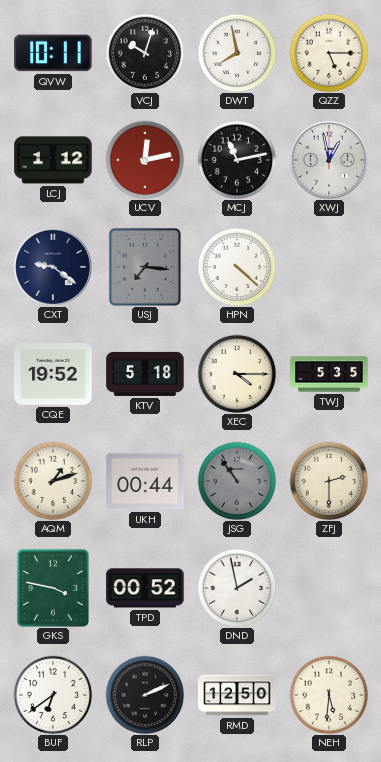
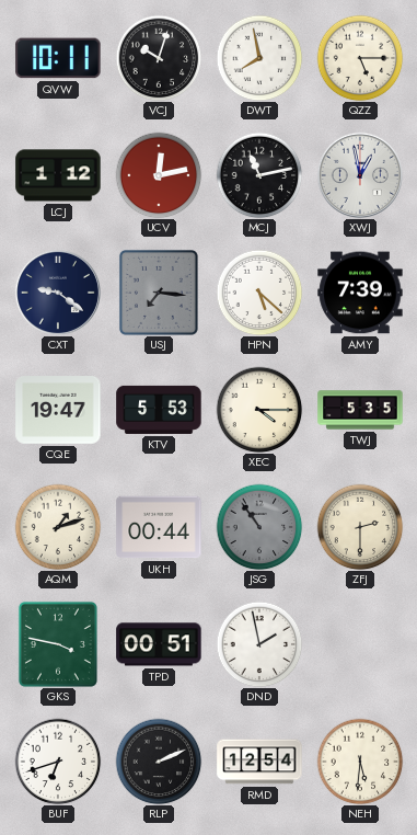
HPN: 4:22 -> 5:22
AMY: none -> 7:39
CQE: 19:52 -> 19:47
KTV: 5:18 -> 5:53
TPD: 00:52 -> 00:51
BUF: 6:39 -> 6:42
RMD: 12:50 -> 12:54
